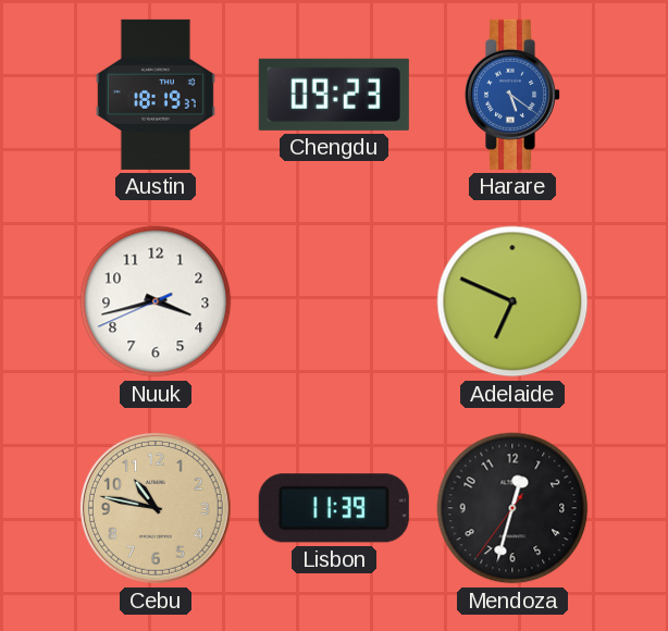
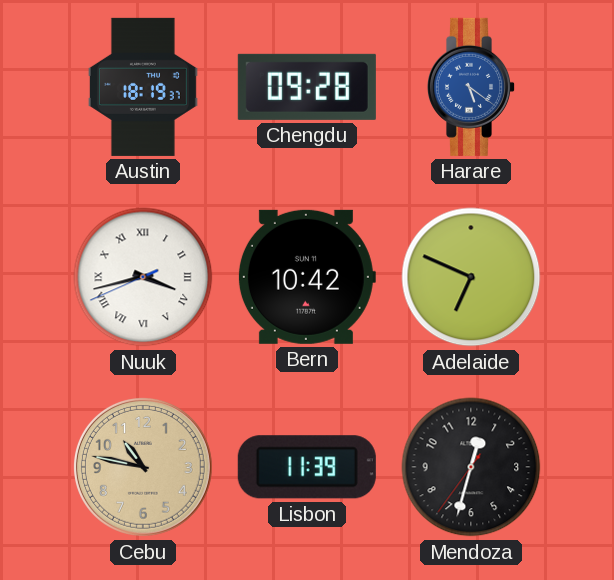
Chengdu: 09:23 -> 09:28
Nuuk numerals: Arabic -> Roman
Bern: none -> 10:42
